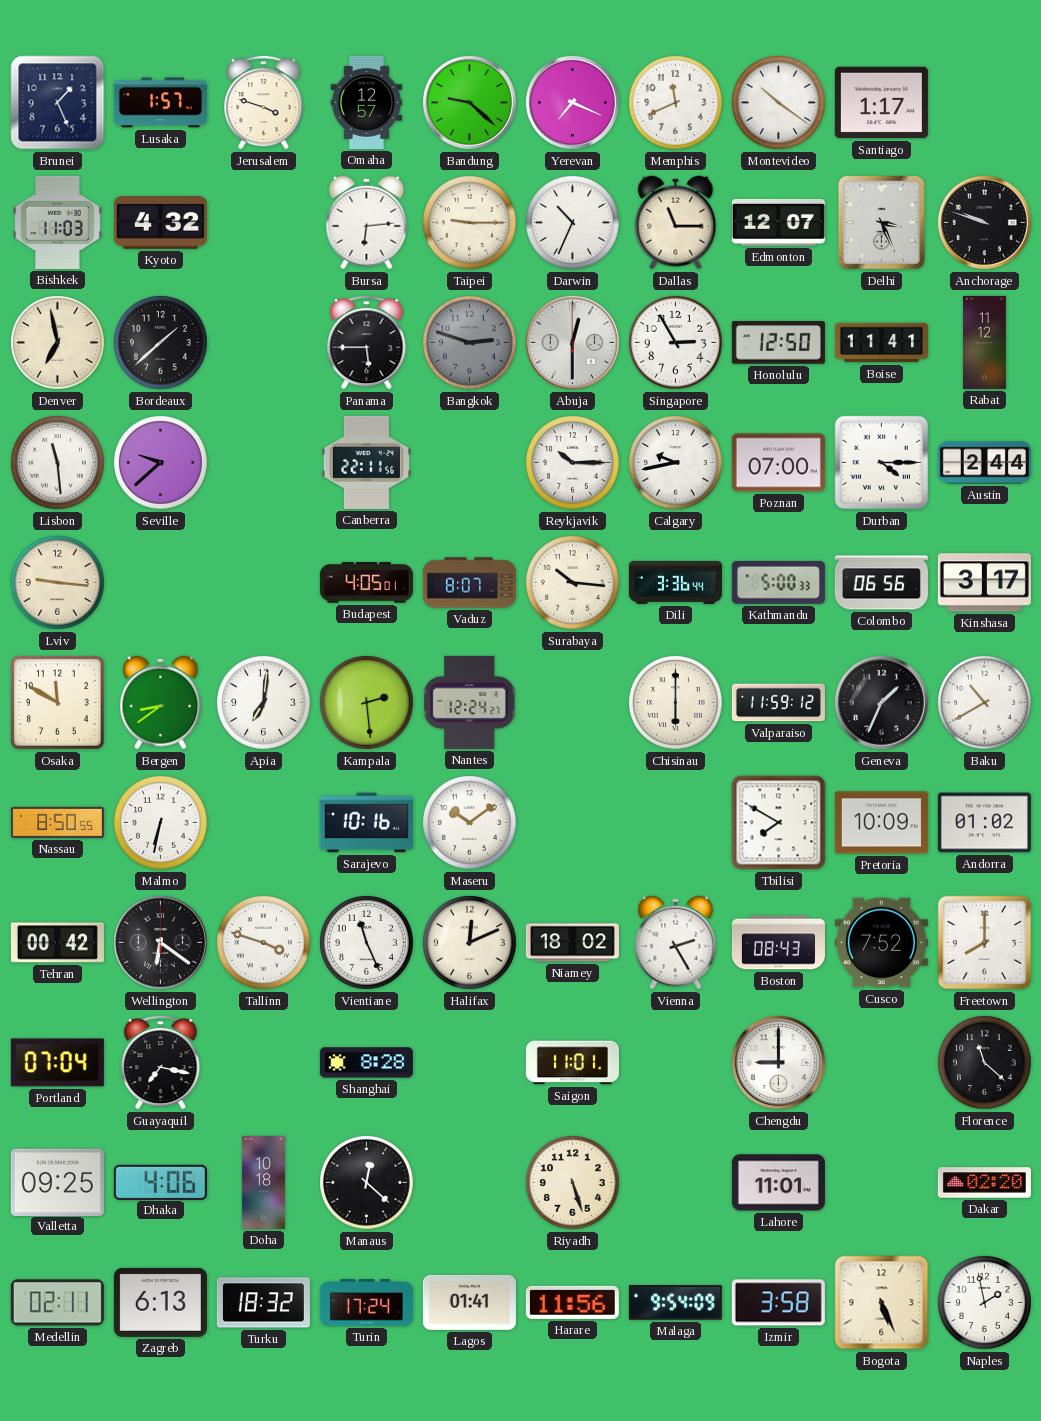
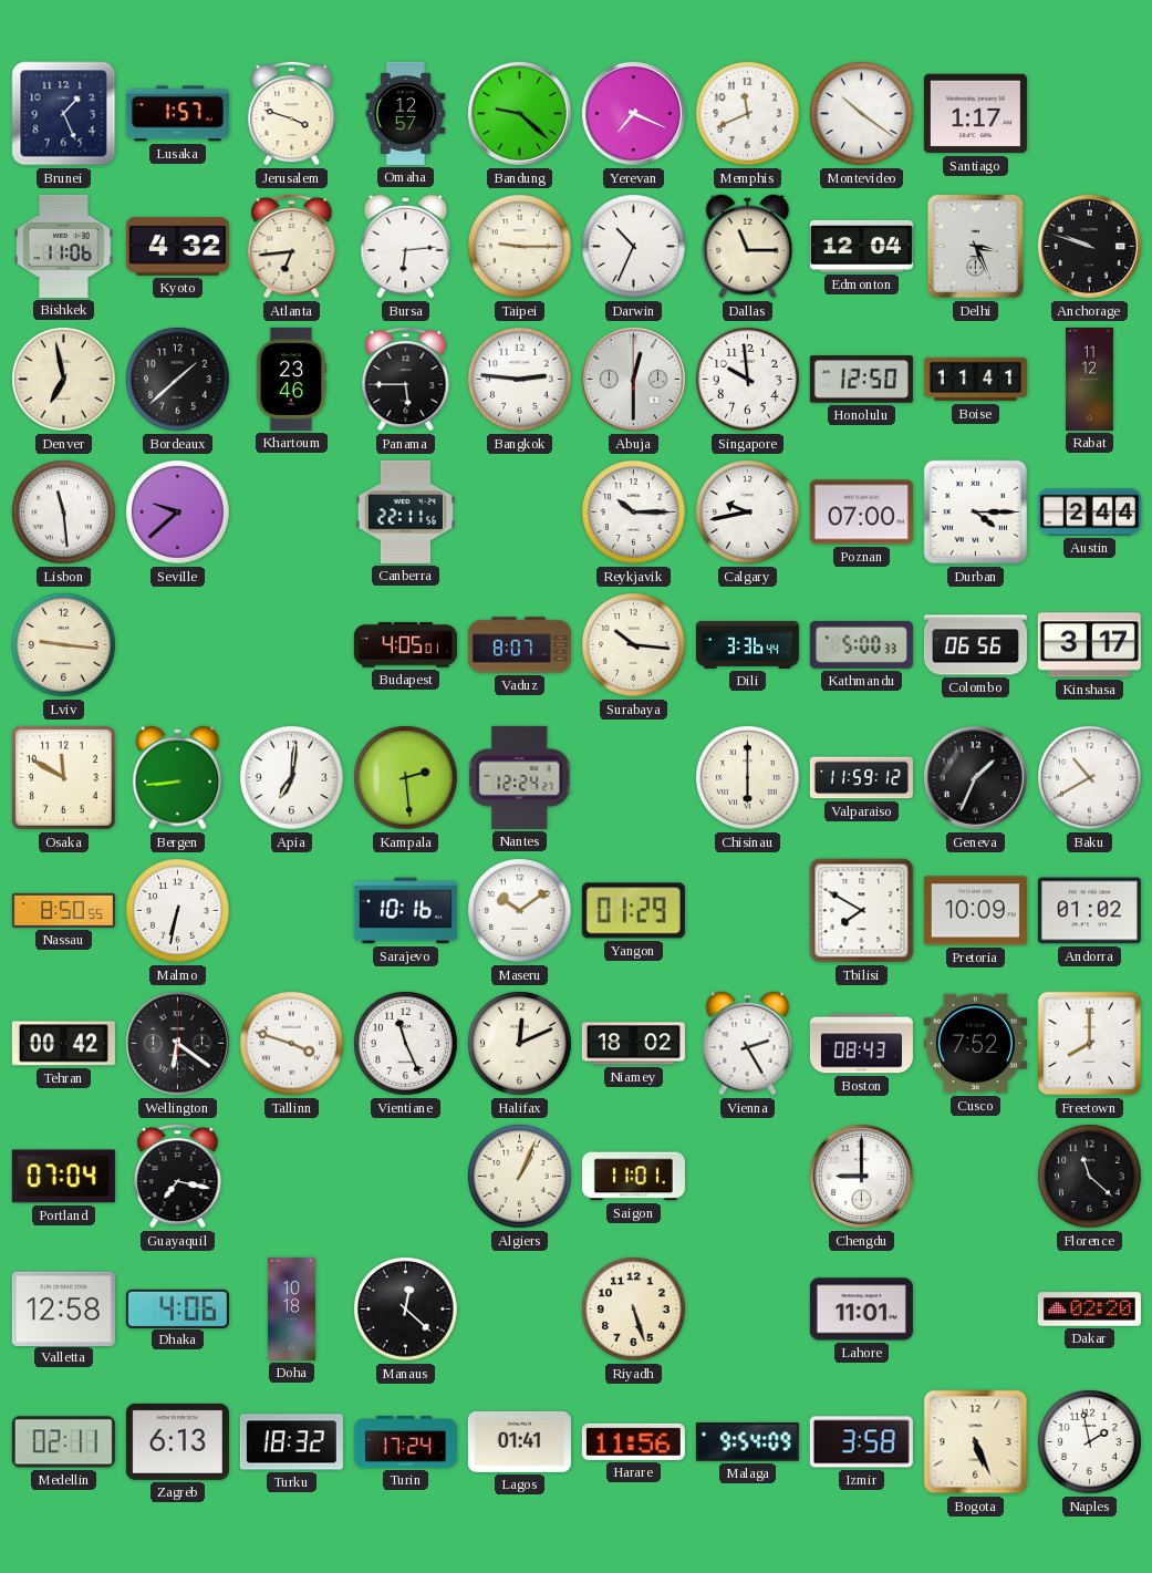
Bishkek: 11:03 -> 11:06
Atlanta: none -> 6:44
Edmonton: 12:07 -> 12:04
Khartoum: none -> 23:46
Bangkok: 2:48 -> 2:46
Bangkok dial: grey -> white
Singapore: 2:55 -> 9:59
Bergen: 8:39 -> 8:44
Yangon: none -> 01:29
Shanghai: 8:28 -> none
Algiers: none -> 1:04
Valletta: 09:25 -> 12:58
